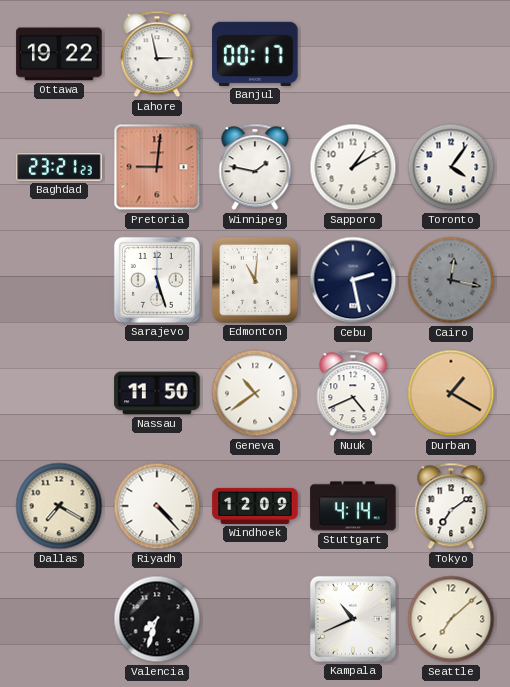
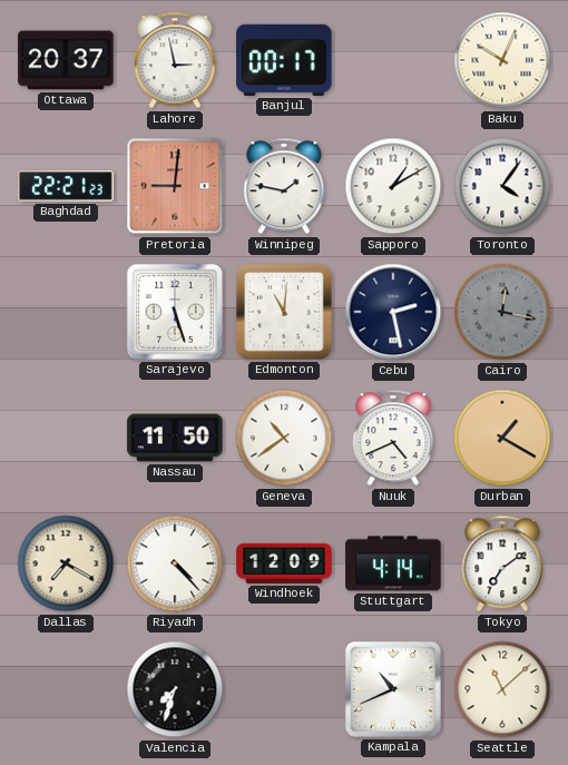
Ottawa: 19:22 -> 20:37
Baku: none -> 10:04
Baghdad: 23:21 -> 22:21
Seattle: 7:08 -> 11:08
